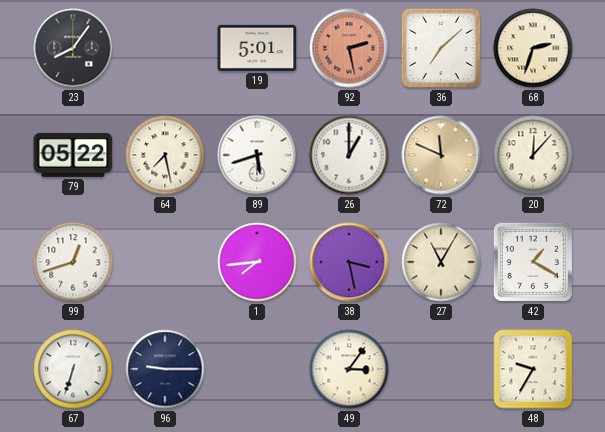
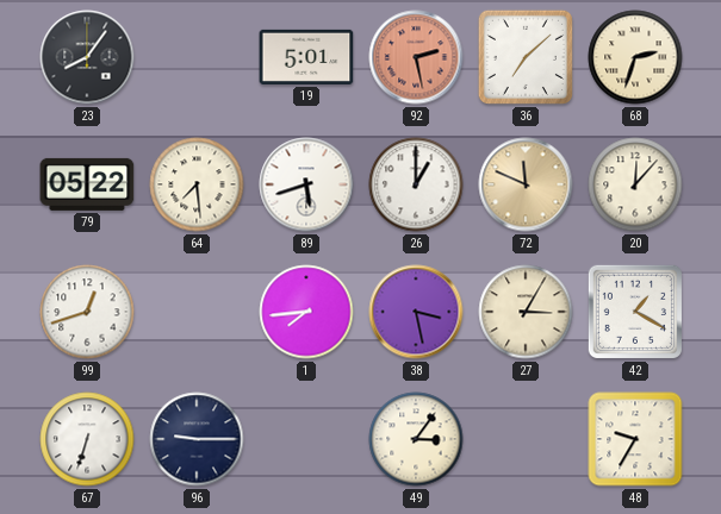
64: 7:28 -> 7:29
27: 11:05 -> 3:05
